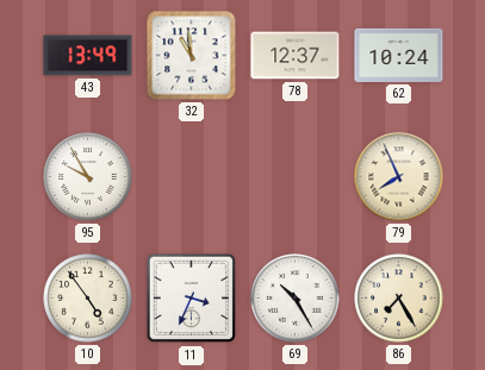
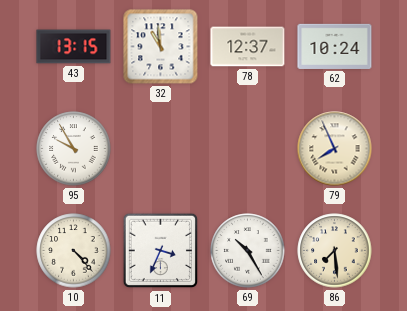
43: 13:49 -> 13:15
10: 4:54 -> 4:23
86: 7:25 -> 7:29
